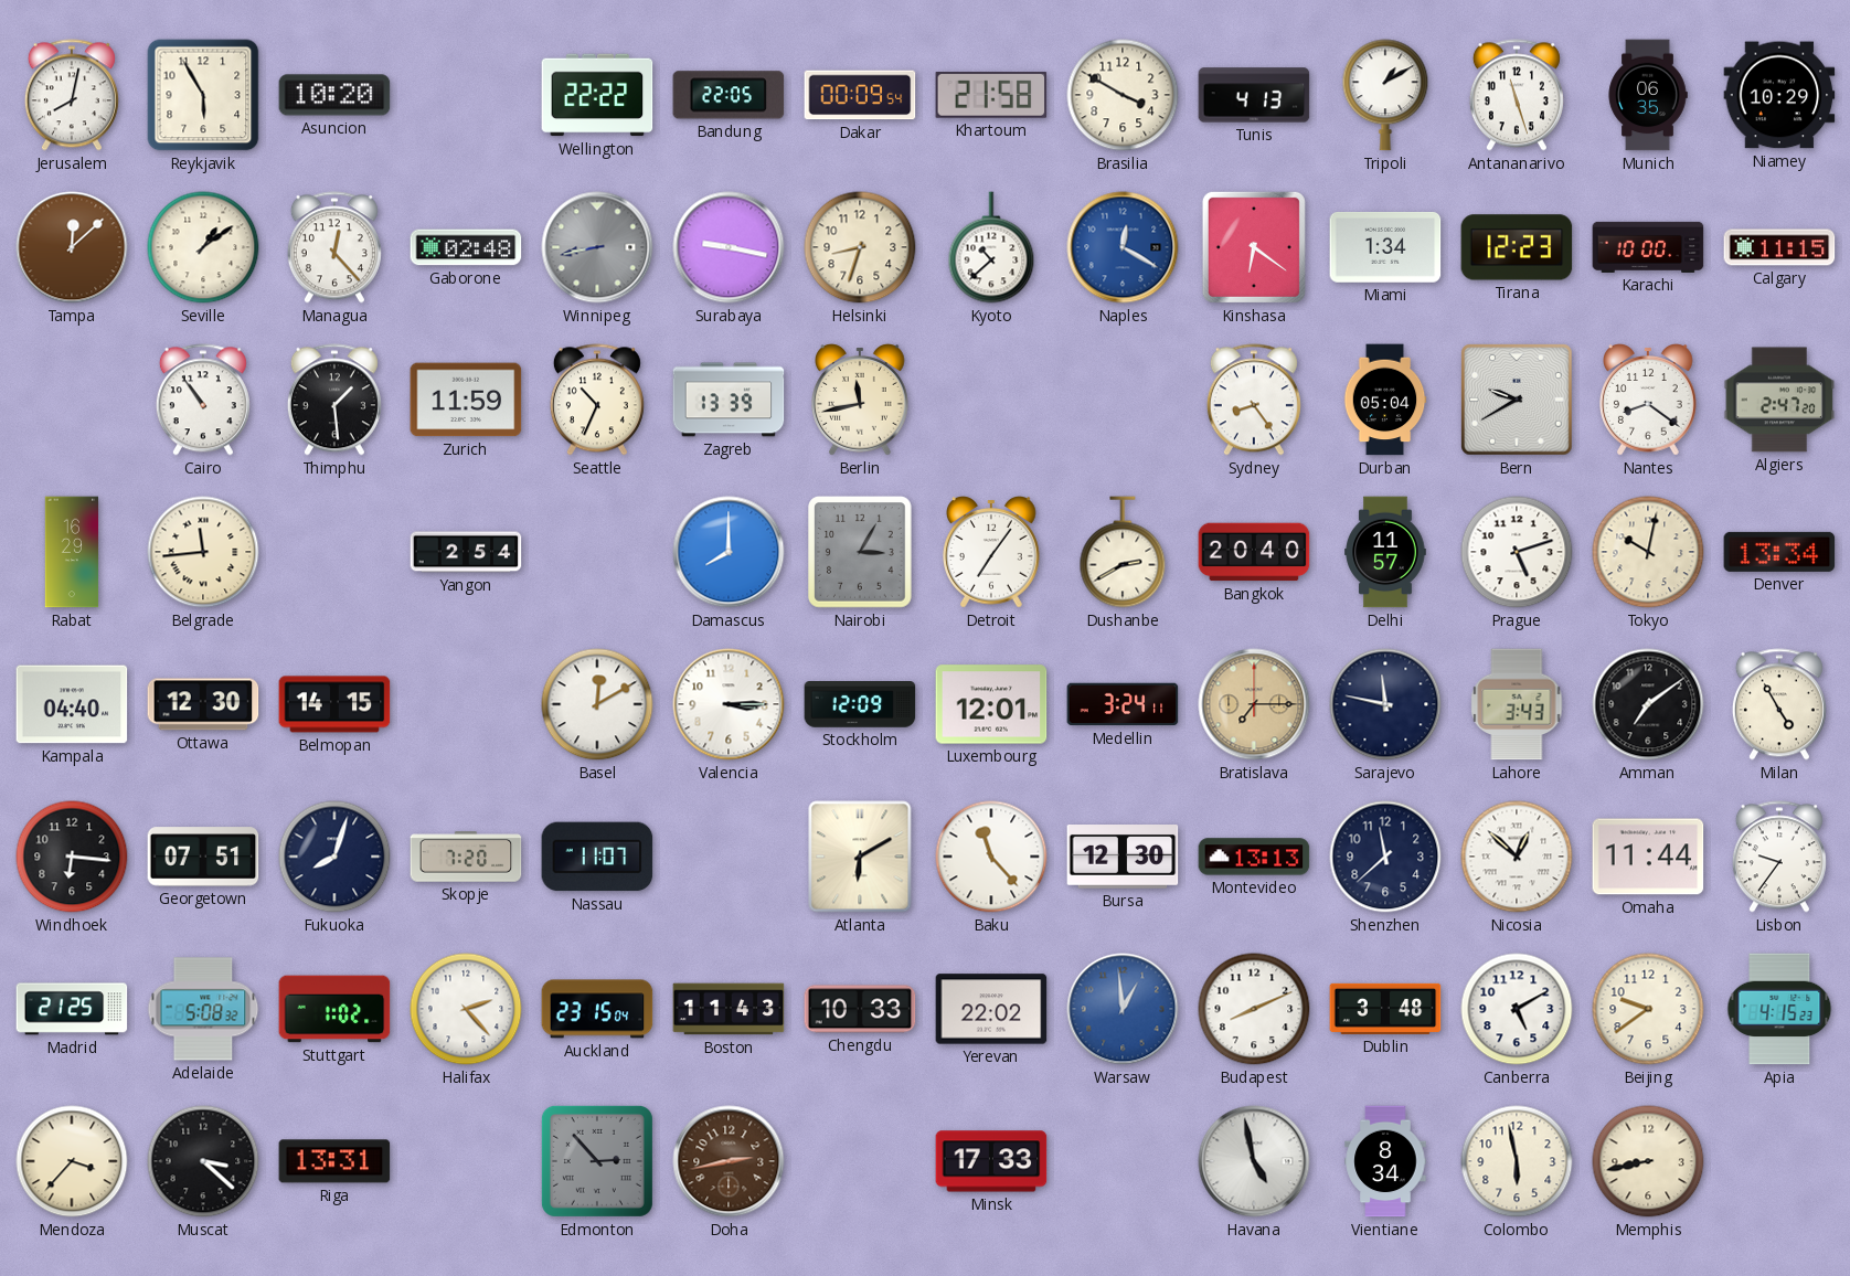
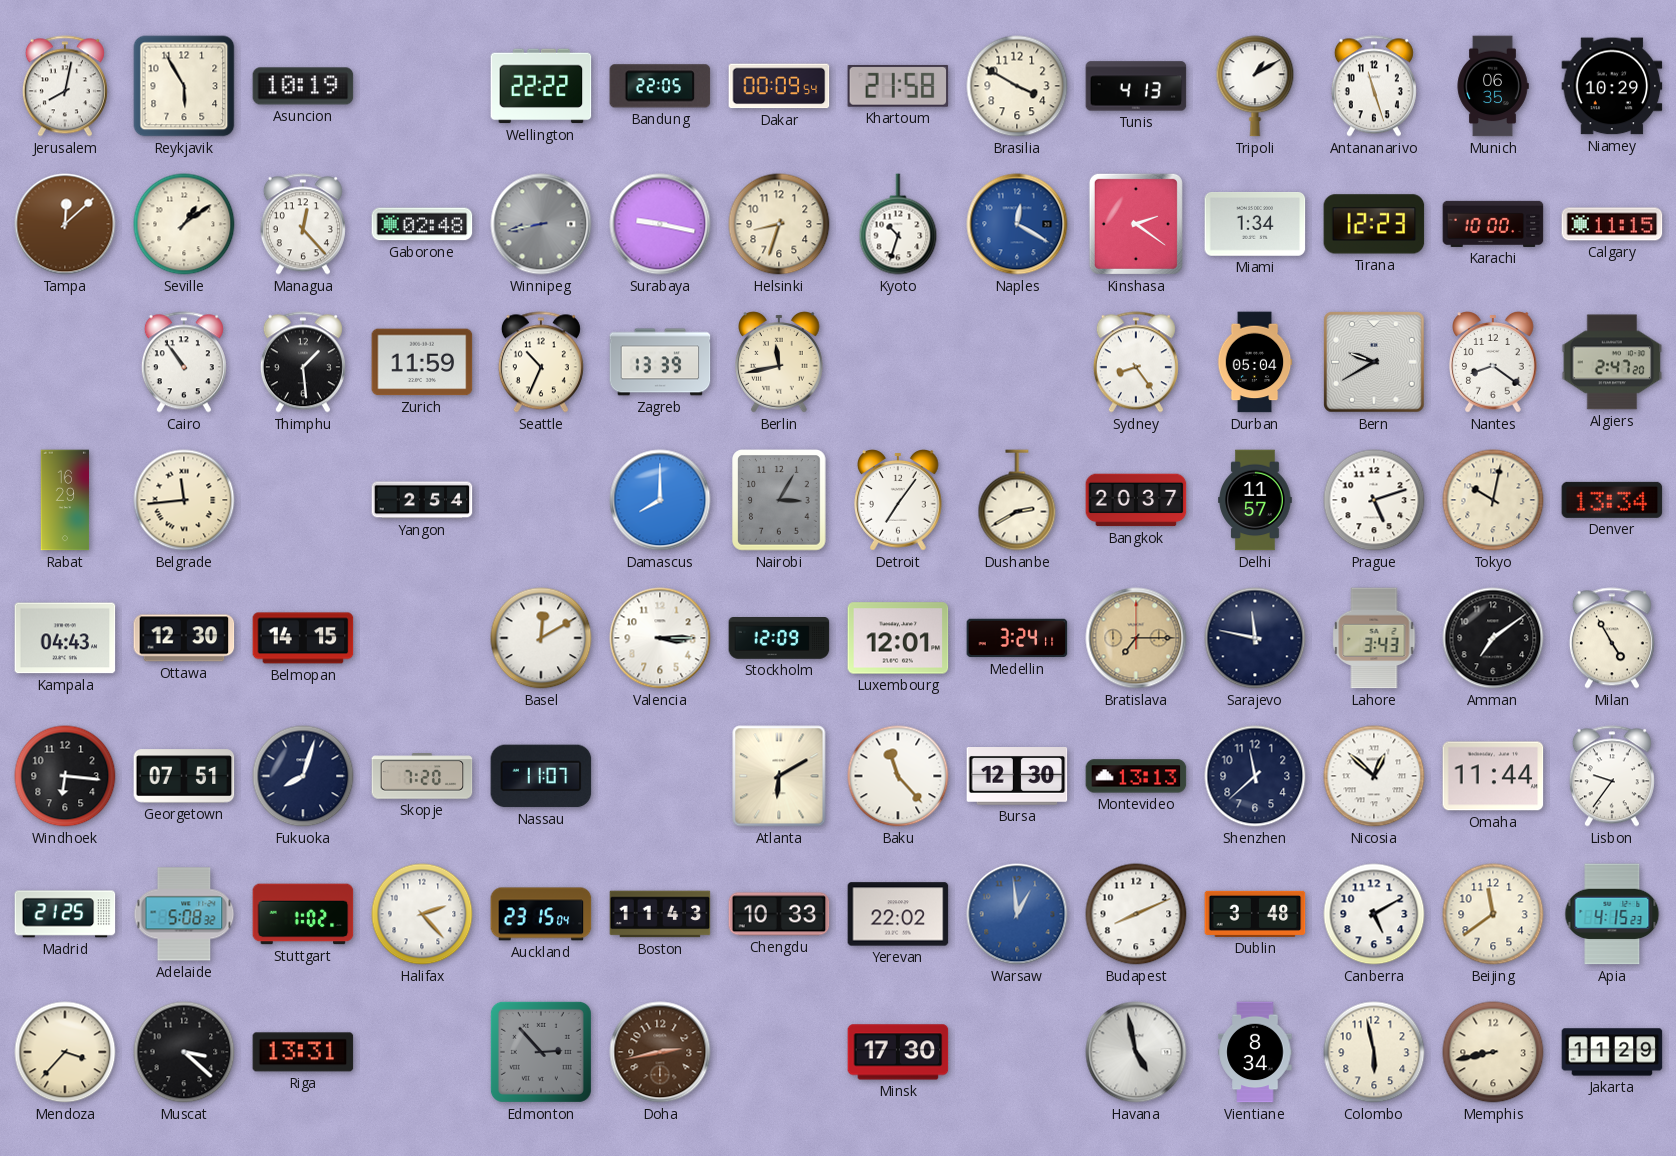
Asuncion: 10:20 -> 10:19
Kyoto: 10:38 -> 10:33
Kinshasa: 6:21 -> 2:21
Bangkok: 20:40 -> 20:37
Kampala: 04:40 -> 04:43
Beijing: 9:39 -> 11:39
Minsk: 17:33 -> 17:30
Jakarta: none -> 11:29
